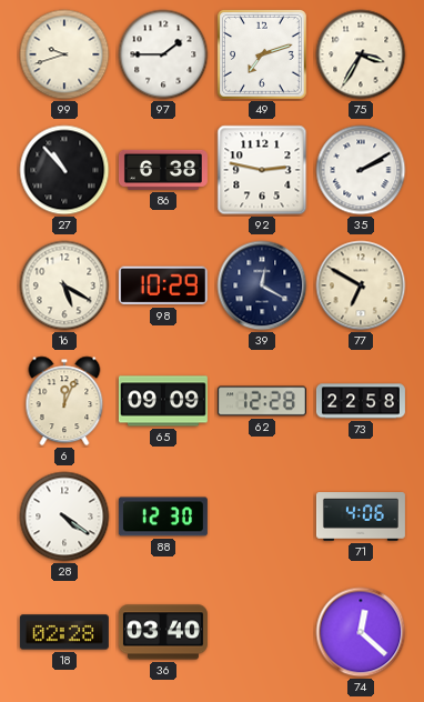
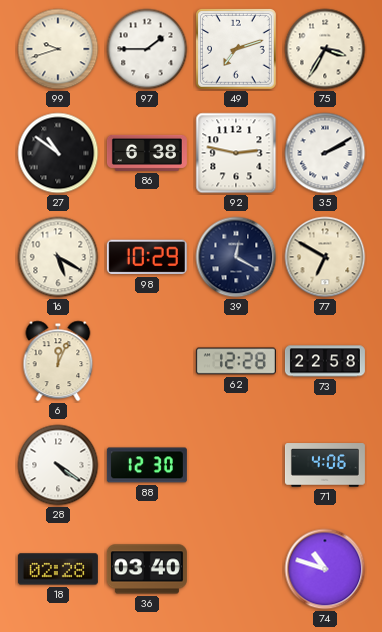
27: 10:53 -> 10:51
65: 09:09 -> none
74: 12:22 -> 10:48
